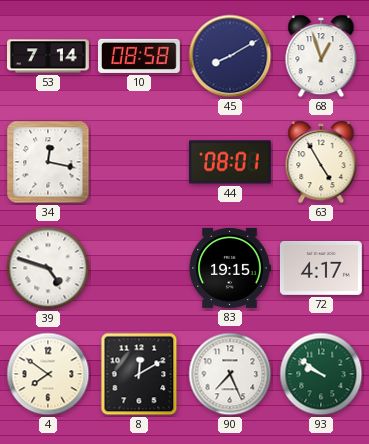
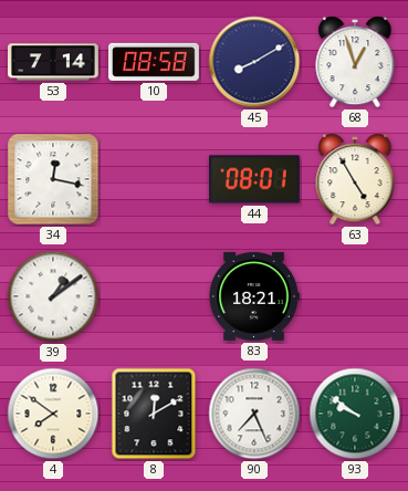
39: 4:48 -> 1:09
83: 19:15 -> 18:21
72: 4:17 -> none
